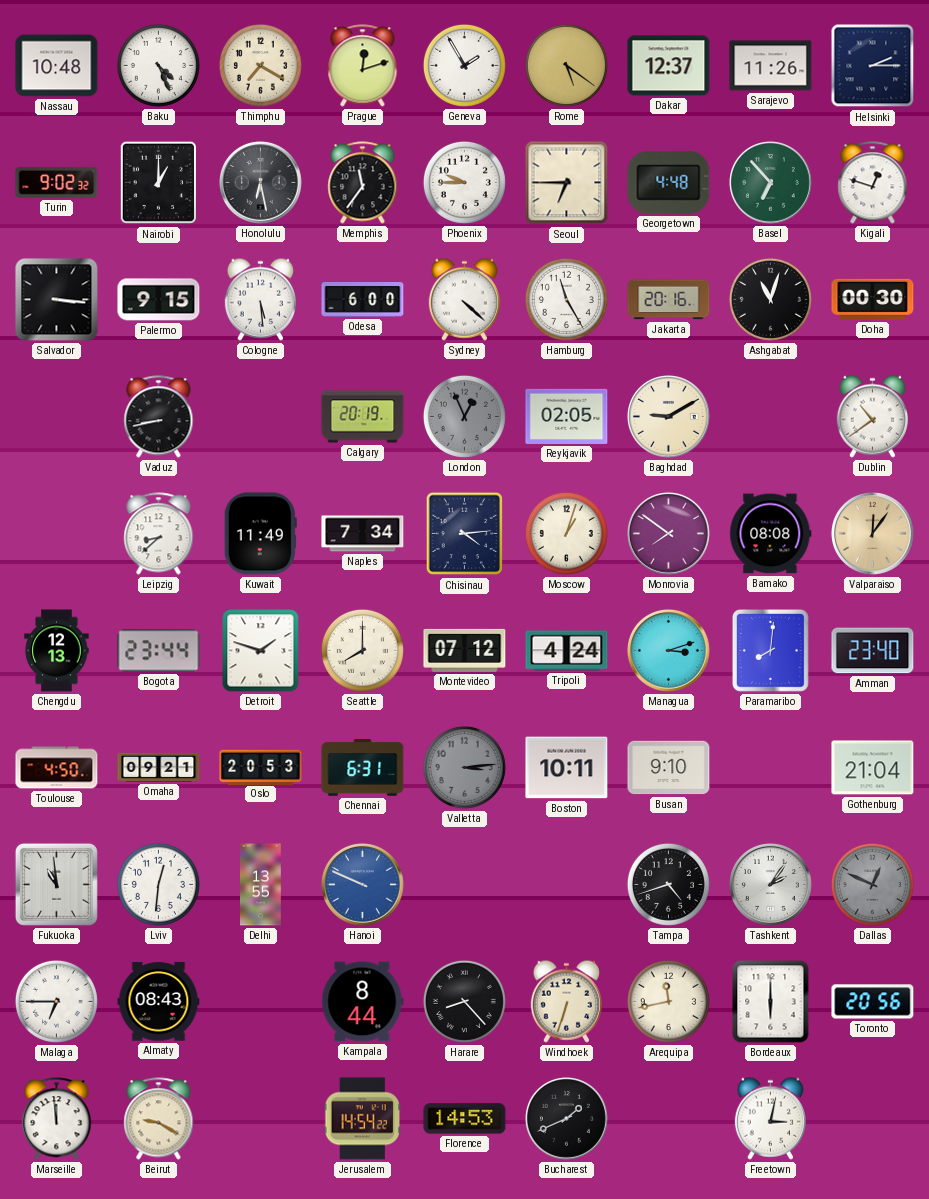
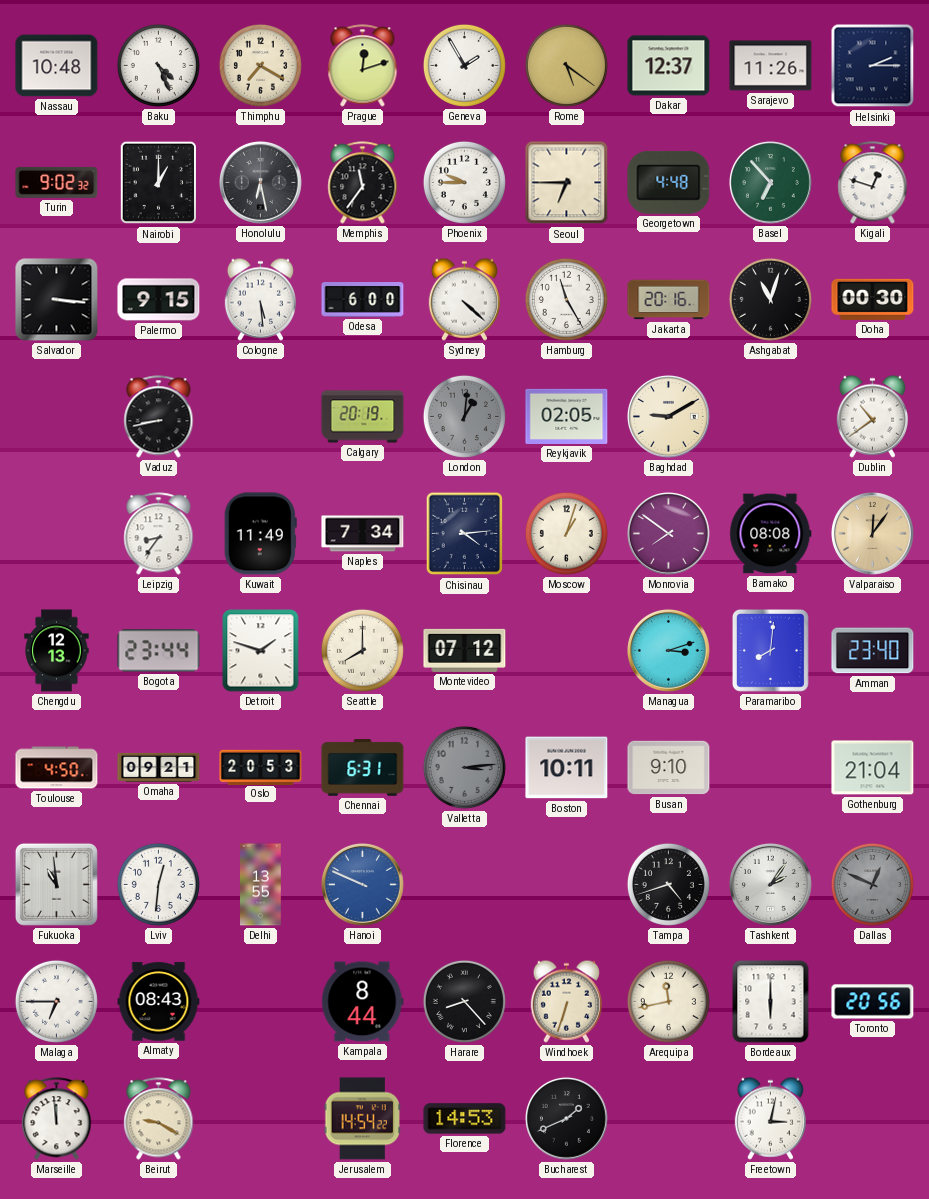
London: 12:56 -> 1:01
Leipzig: 8:38 -> 8:36
Tripoli: 4:24 -> none
